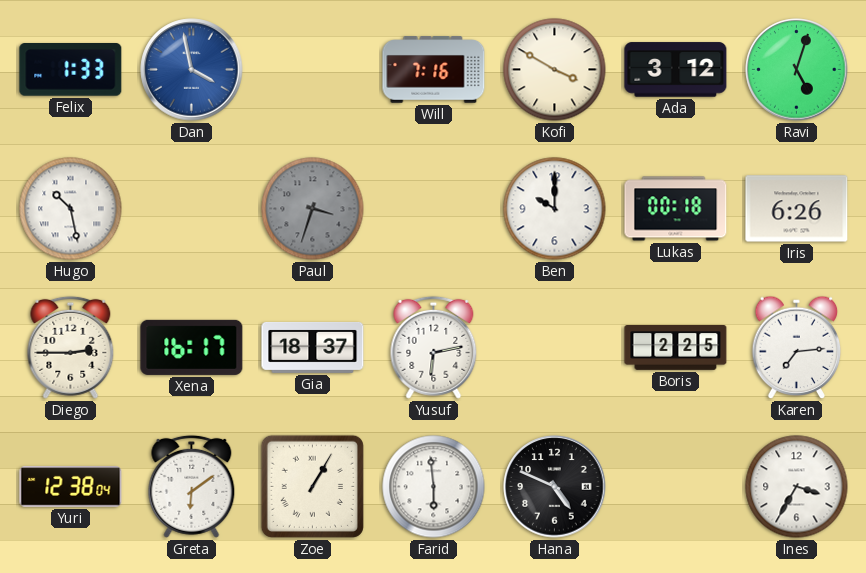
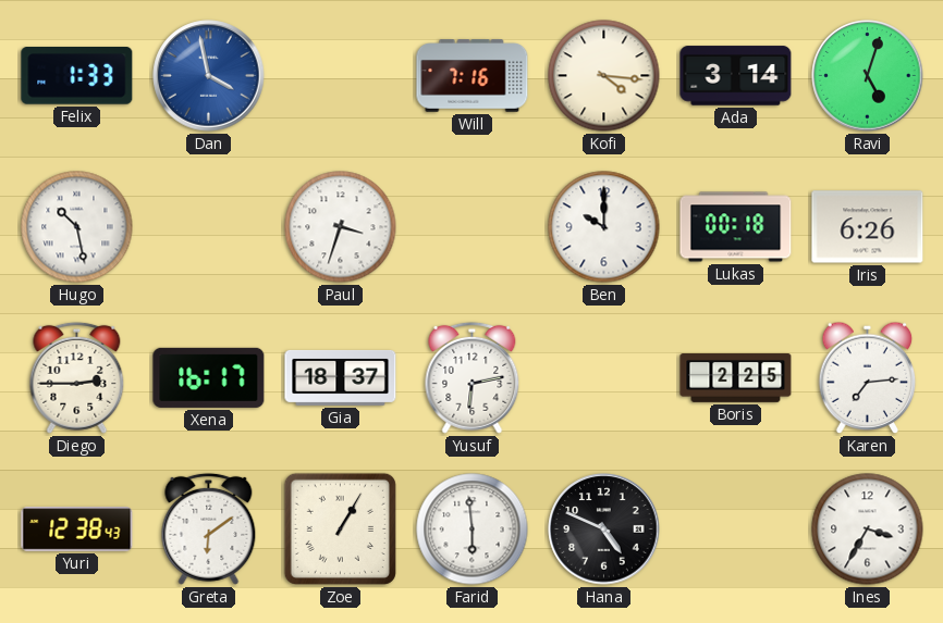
Kofi: 3:50 -> 4:16
Ada: 3:12 -> 3:14
Paul dial: grey -> white
Yuri: 12:38:04 -> 12:38:43
